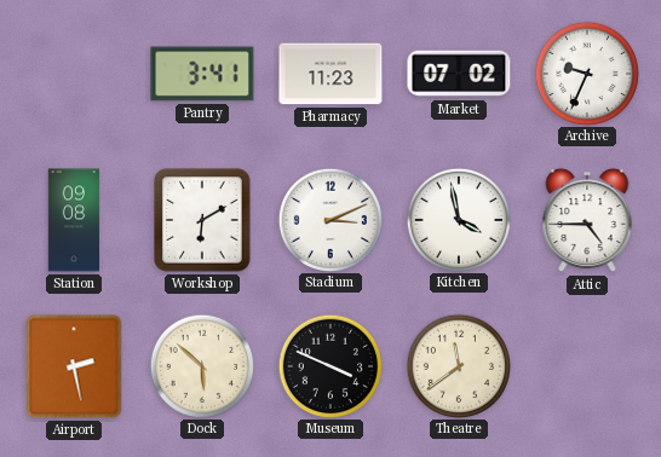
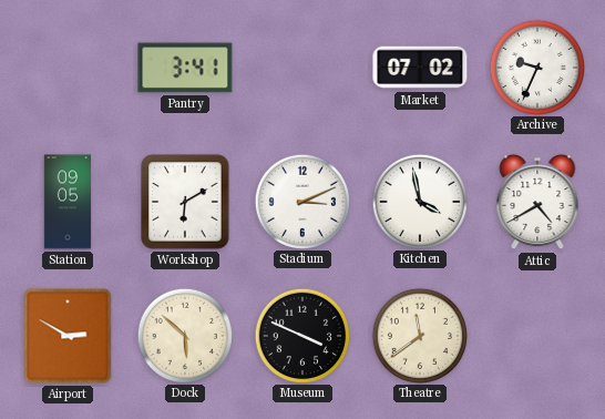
Pharmacy: 11:23 -> none
Station: 09:08 -> 09:05
Attic: 4:45 -> 4:40
Airport: 2:28 -> 2:50
